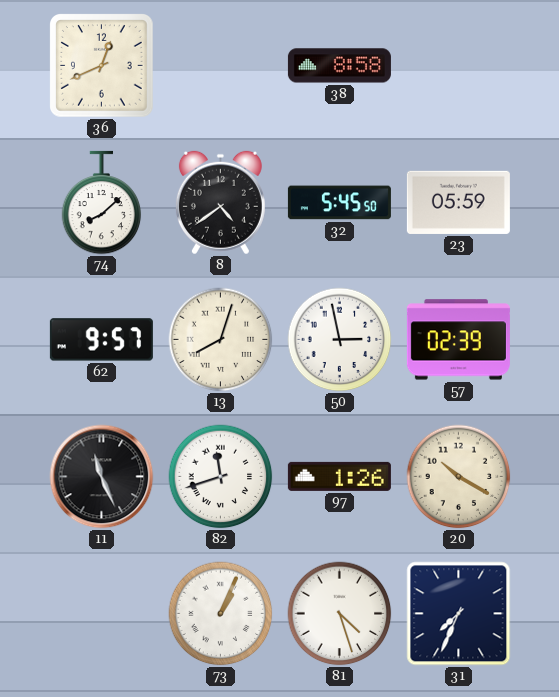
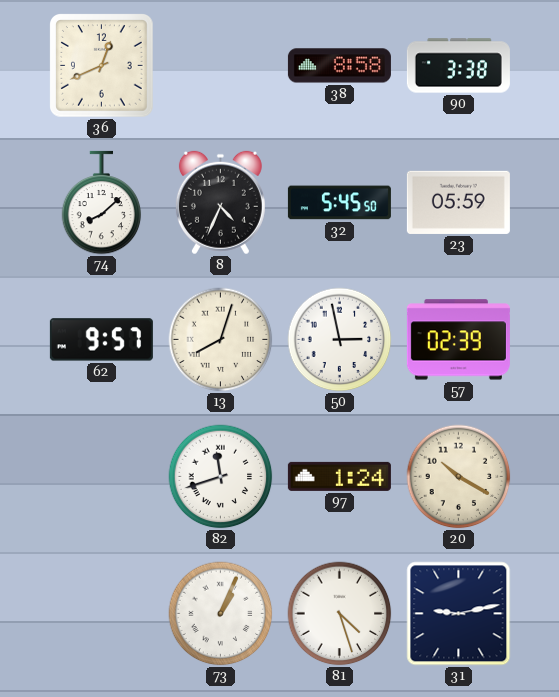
90: none -> 3:38
8: 4:39 -> 4:34
11: 11:26 -> none
97: 1:26 -> 1:24
31: 7:34 -> 9:13
